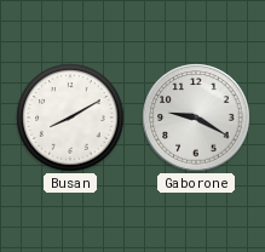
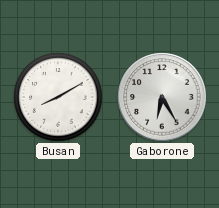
Gaborone: 9:20 -> 6:25
